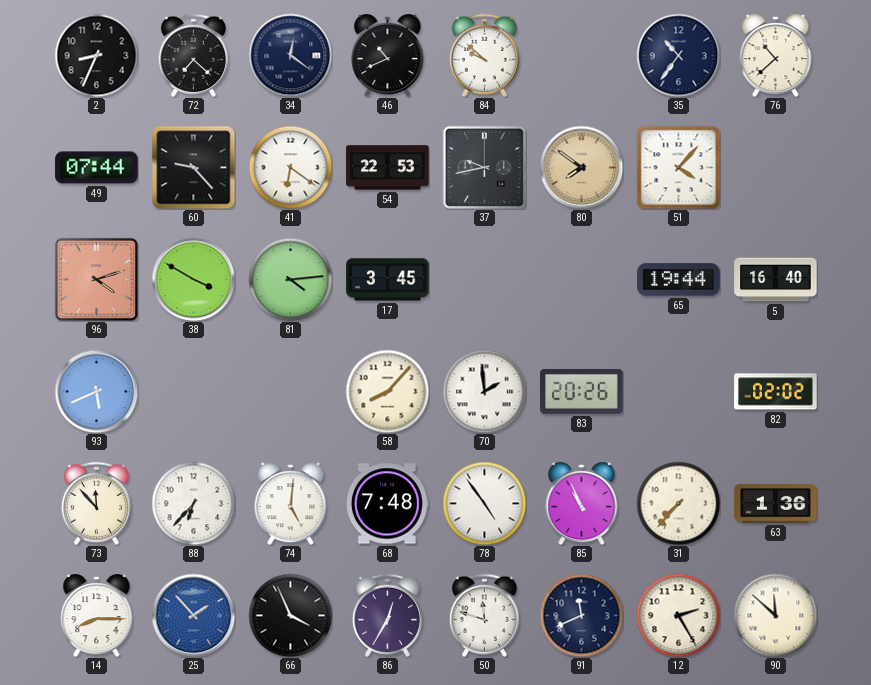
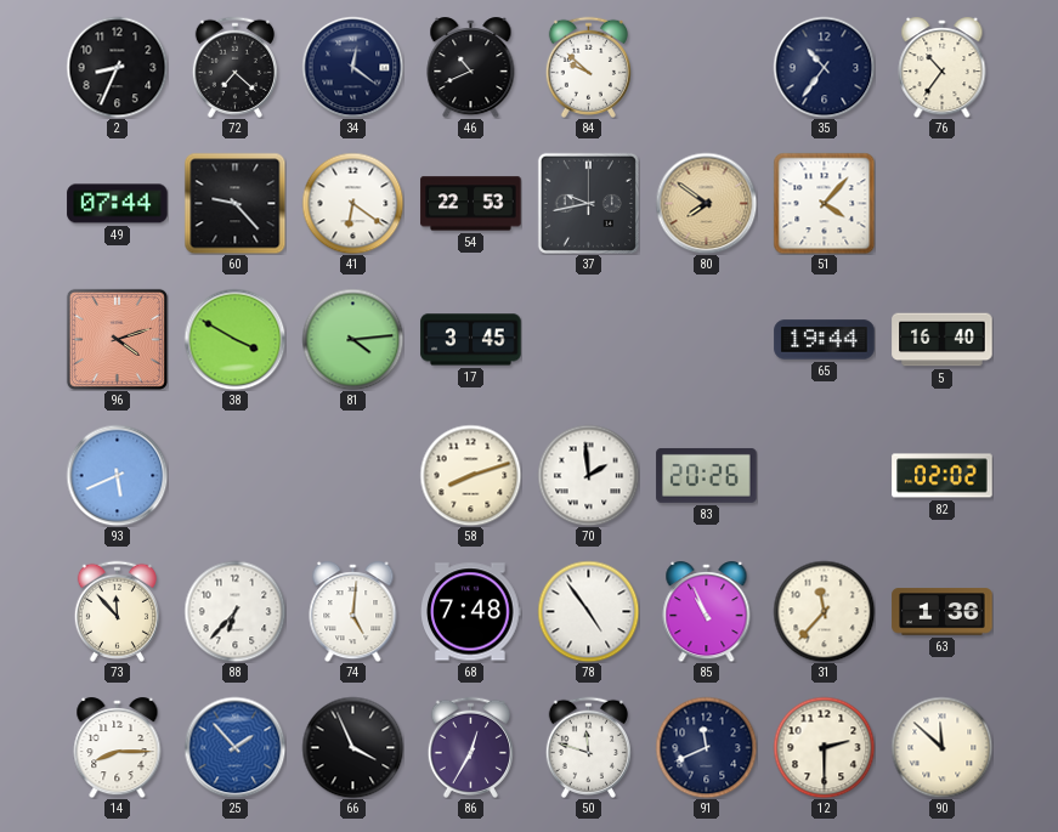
76: 10:38 -> 10:36
58: 8:07 -> 8:12
31: 7:37 -> 11:37
12: 2:25 -> 2:30
